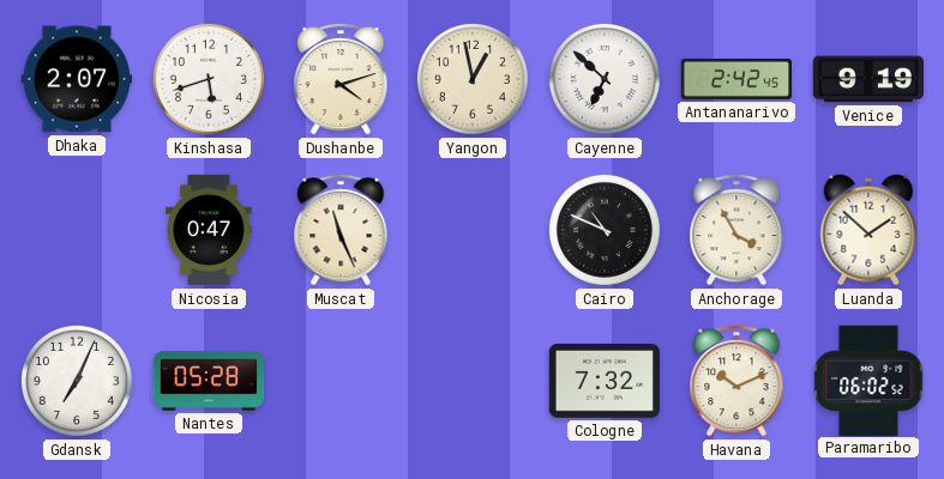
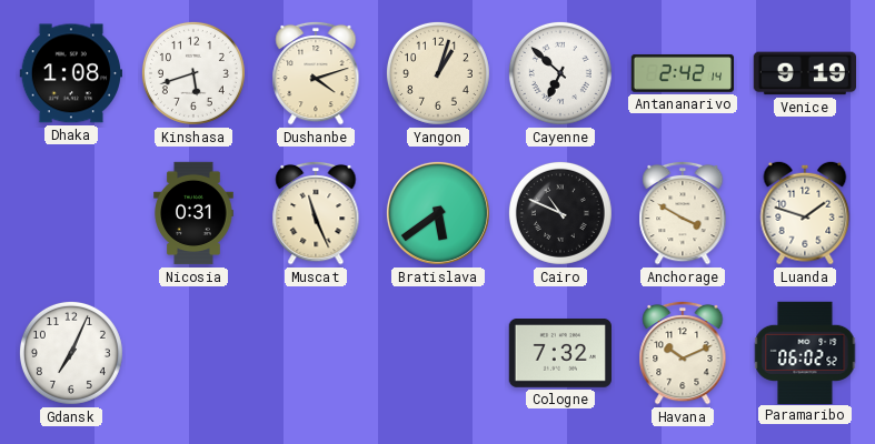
Dhaka: 2:07 -> 1:08
Yangon: 12:58 -> 1:03
Antananarivo: 2:42:45 -> 2:42:14
Nicosia: 0:47 -> 0:31
Bratislava: none -> 5:39
Anchorage: 3:55 -> 3:50
Luanda: 1:52 -> 1:48
Nantes: 05:28 -> none
